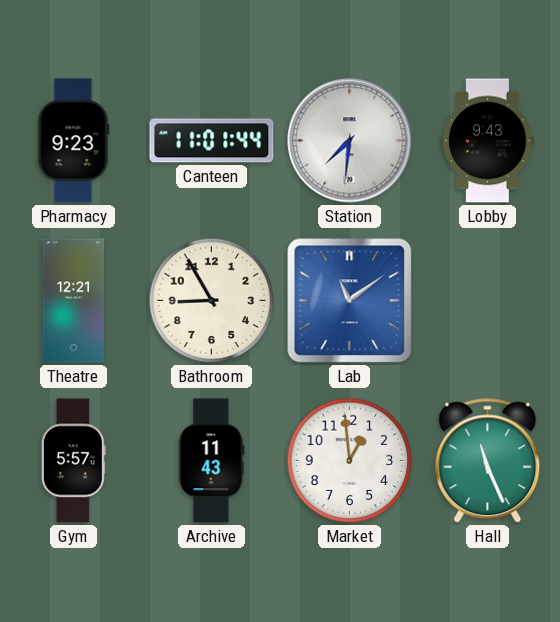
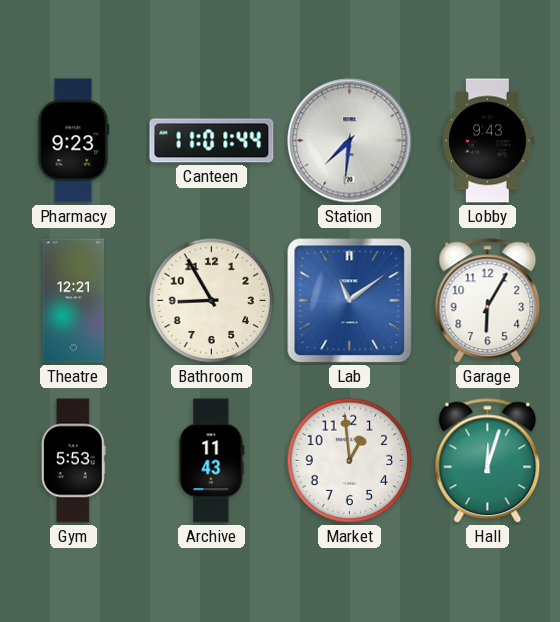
Garage: none -> 6:05
Gym: 5:57 -> 5:53
Hall: 11:26 -> 12:03
